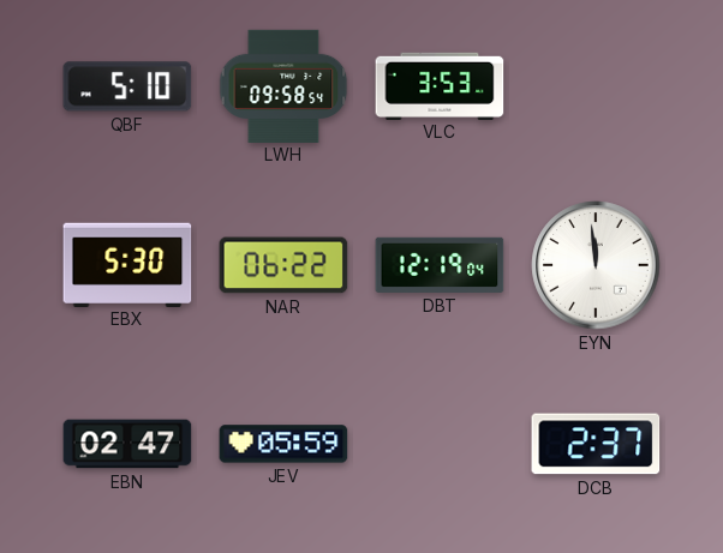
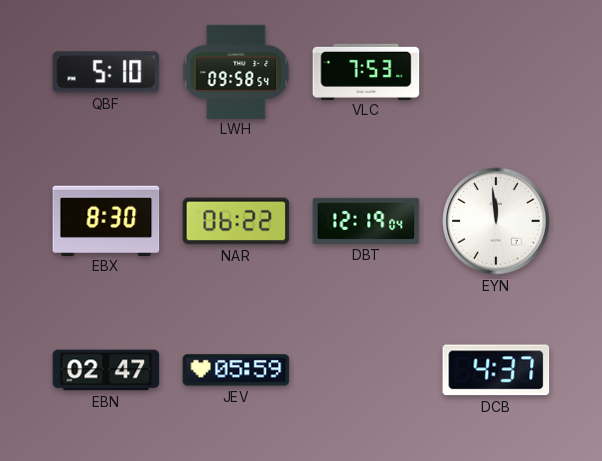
VLC: 3:53 -> 7:53
EBX: 5:30 -> 8:30
DCB: 2:37 -> 4:37
